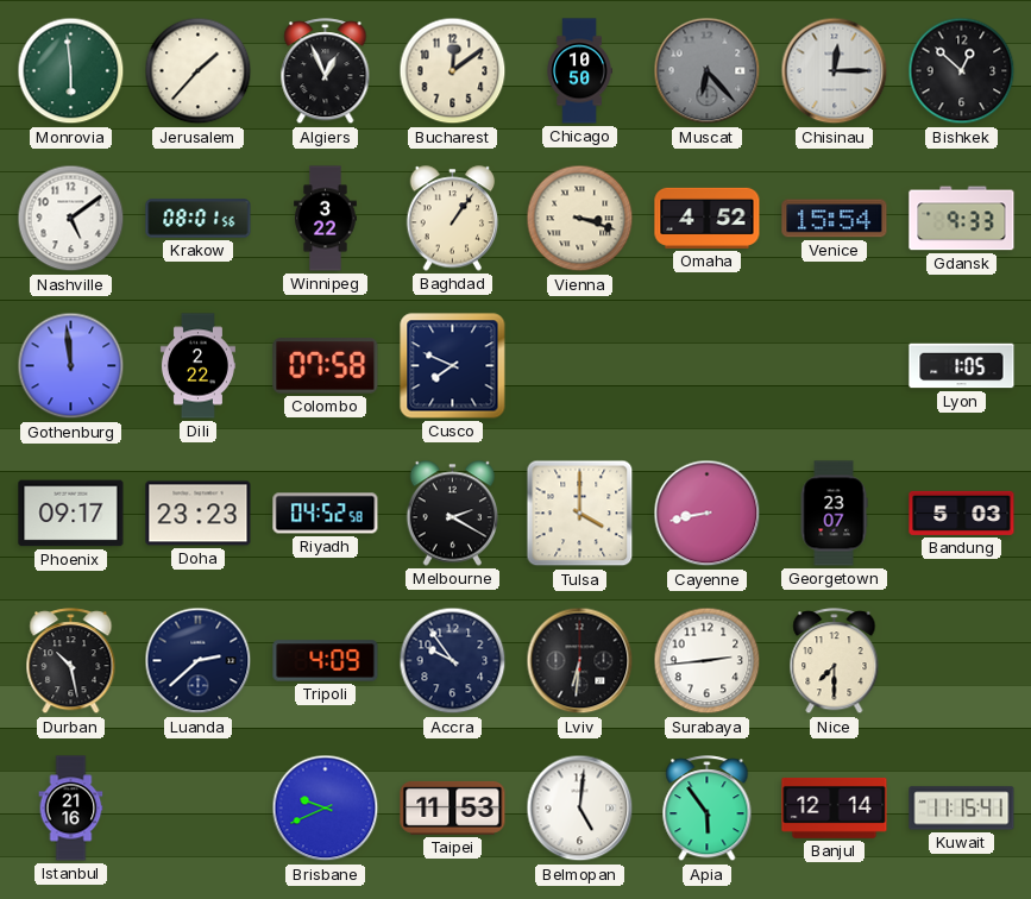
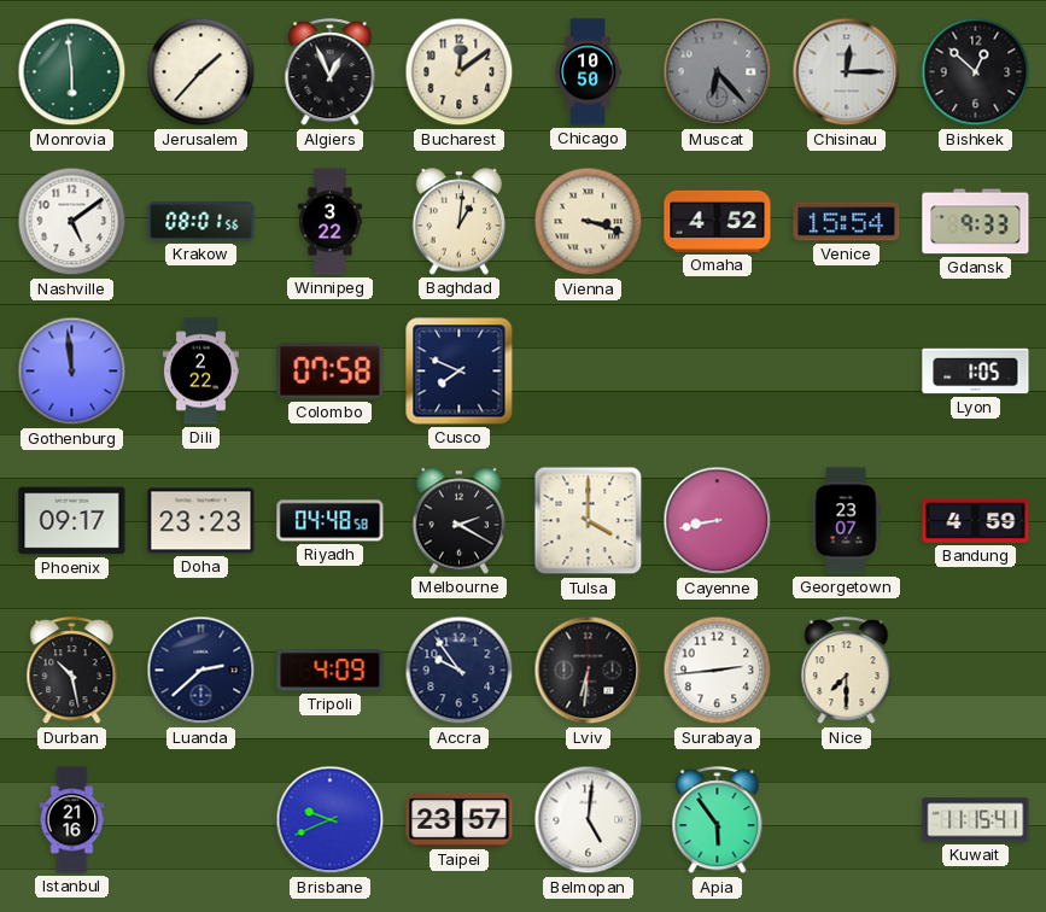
Baghdad: 1:06 -> 1:01
Riyadh: 04:52 -> 04:48
Bandung: 5:03 -> 4:59
Taipei: 11:53 -> 23:57
Banjul: 12:14 -> none
